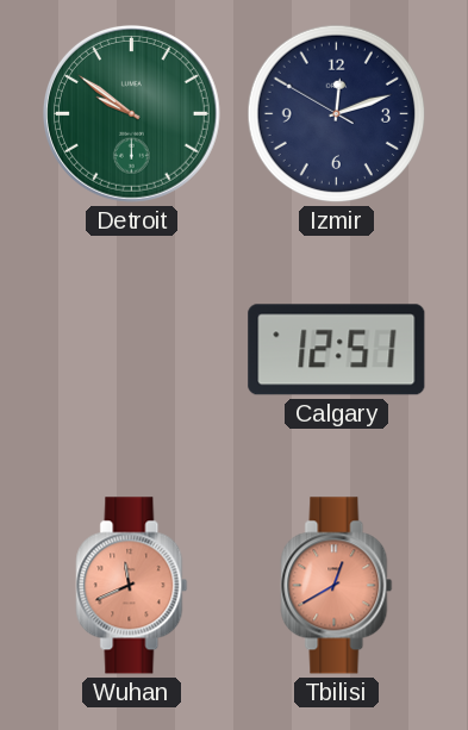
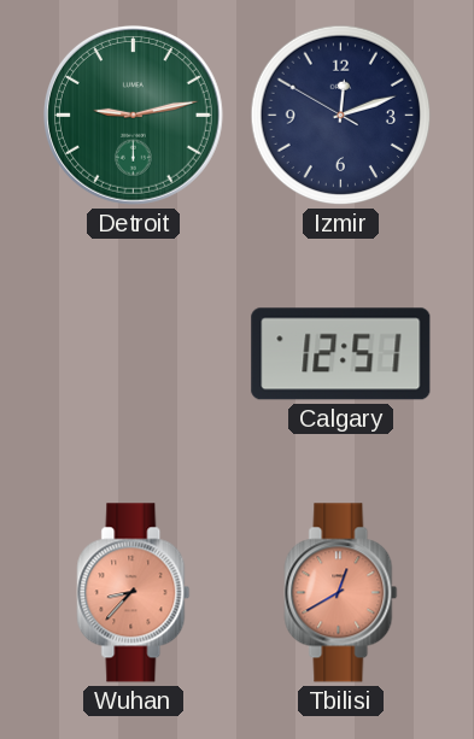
Detroit: 9:51 -> 9:13
Wuhan: 11:41 -> 8:37
